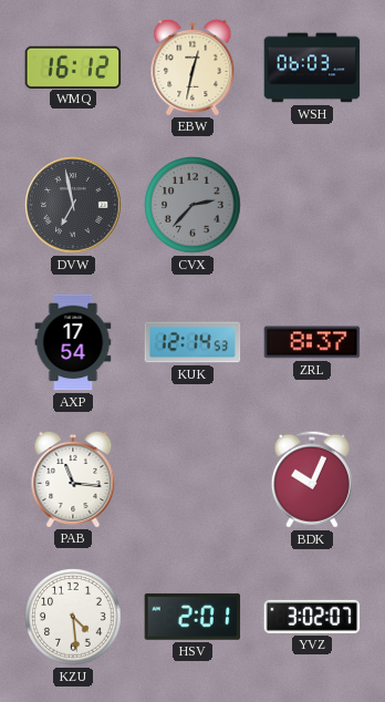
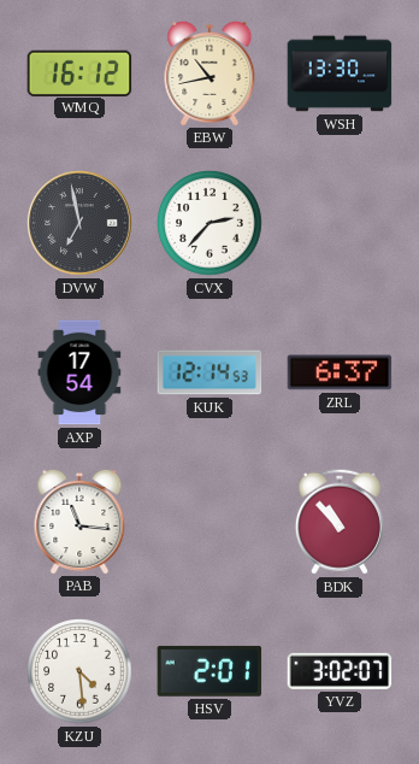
EBW: 12:32 -> 10:43
WSH: 06:03 -> 13:30
CVX dial: grey -> white
ZRL: 8:37 -> 6:37
BDK: 10:04 -> 10:53
